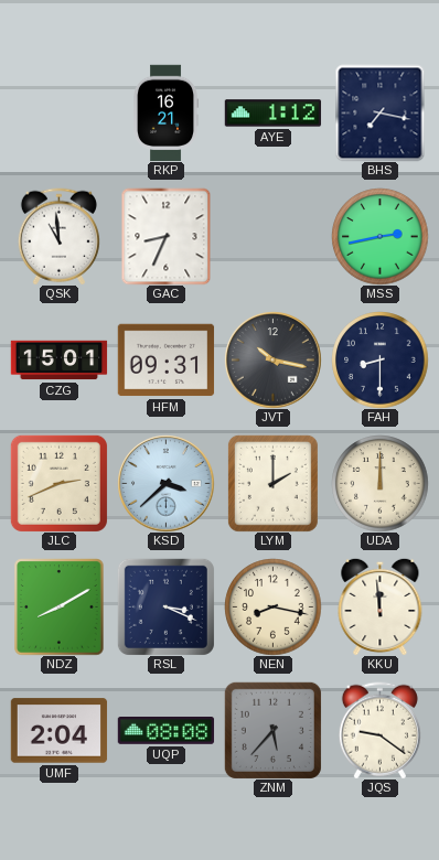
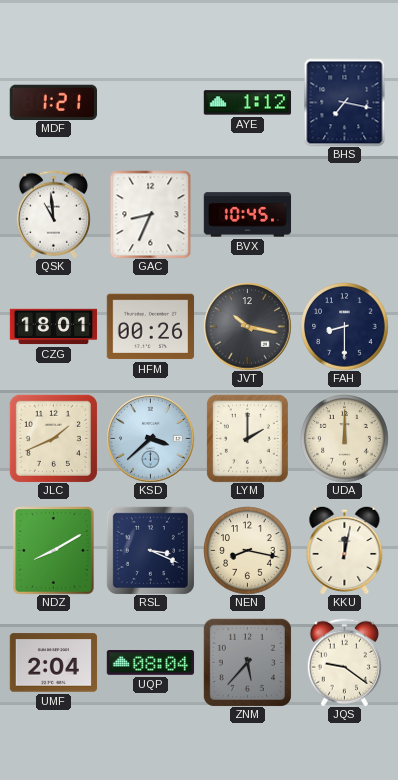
MDF: none -> 1:21
RKP: 16:21 -> none
BVX: none -> 10:45
MSS: 2:43 -> none
CZG: 15:01 -> 18:01
HFM: 09:31 -> 00:26
JLC: 2:41 -> 1:41
KKU: 11:59 -> 12:02
UQP: 08:08 -> 08:04
